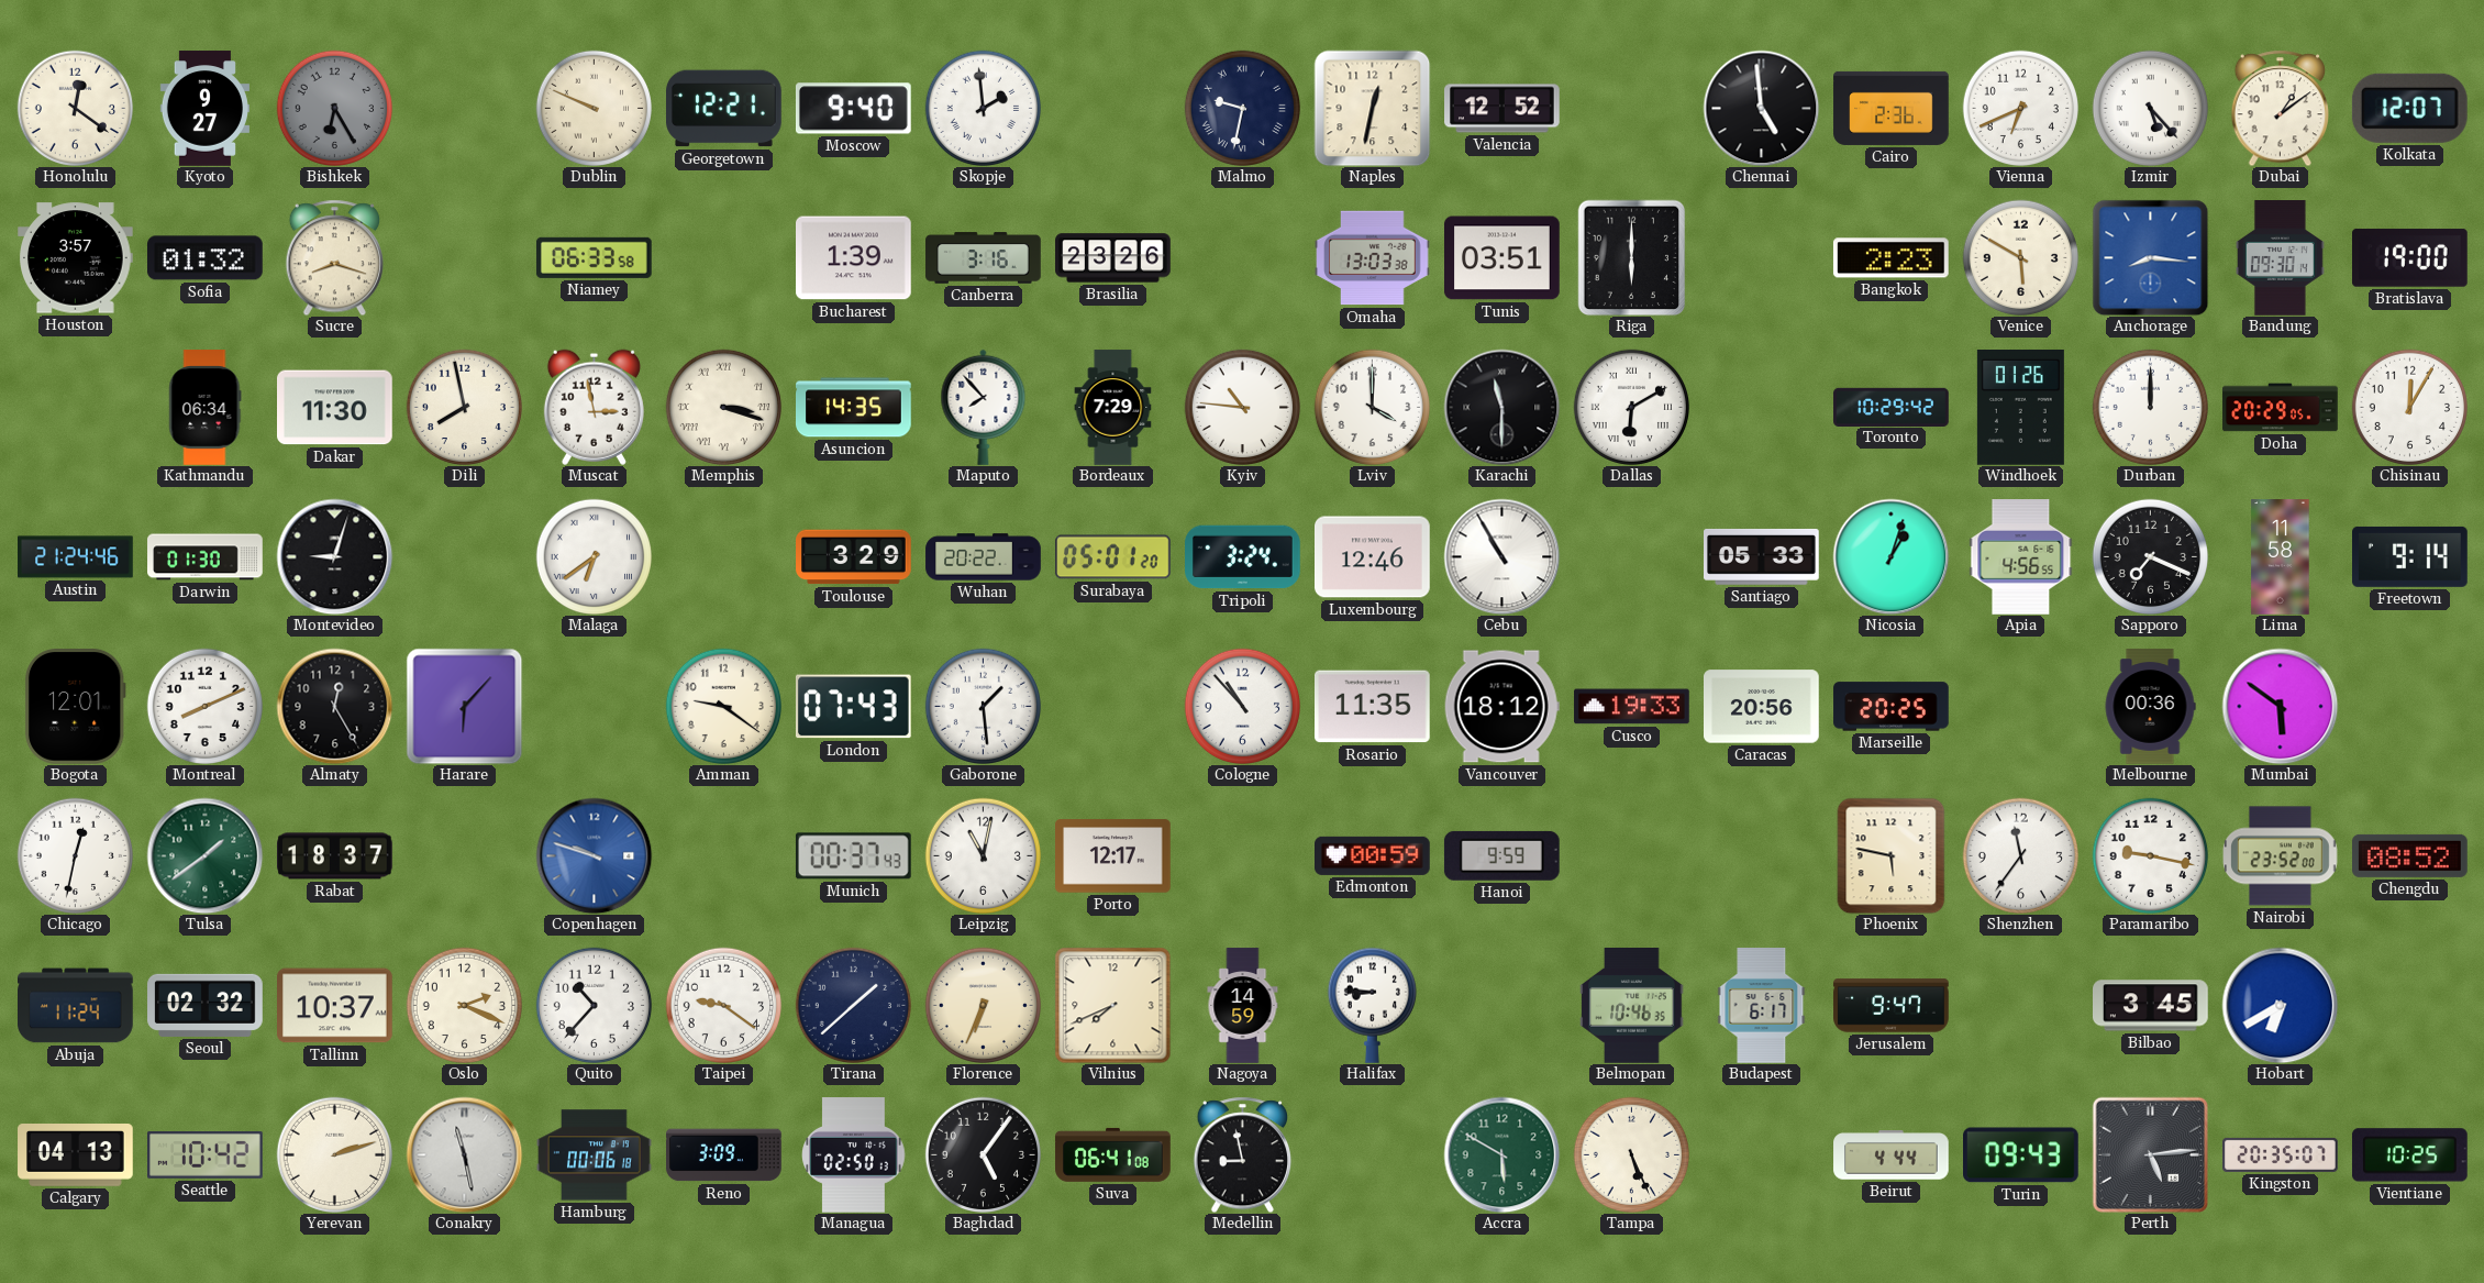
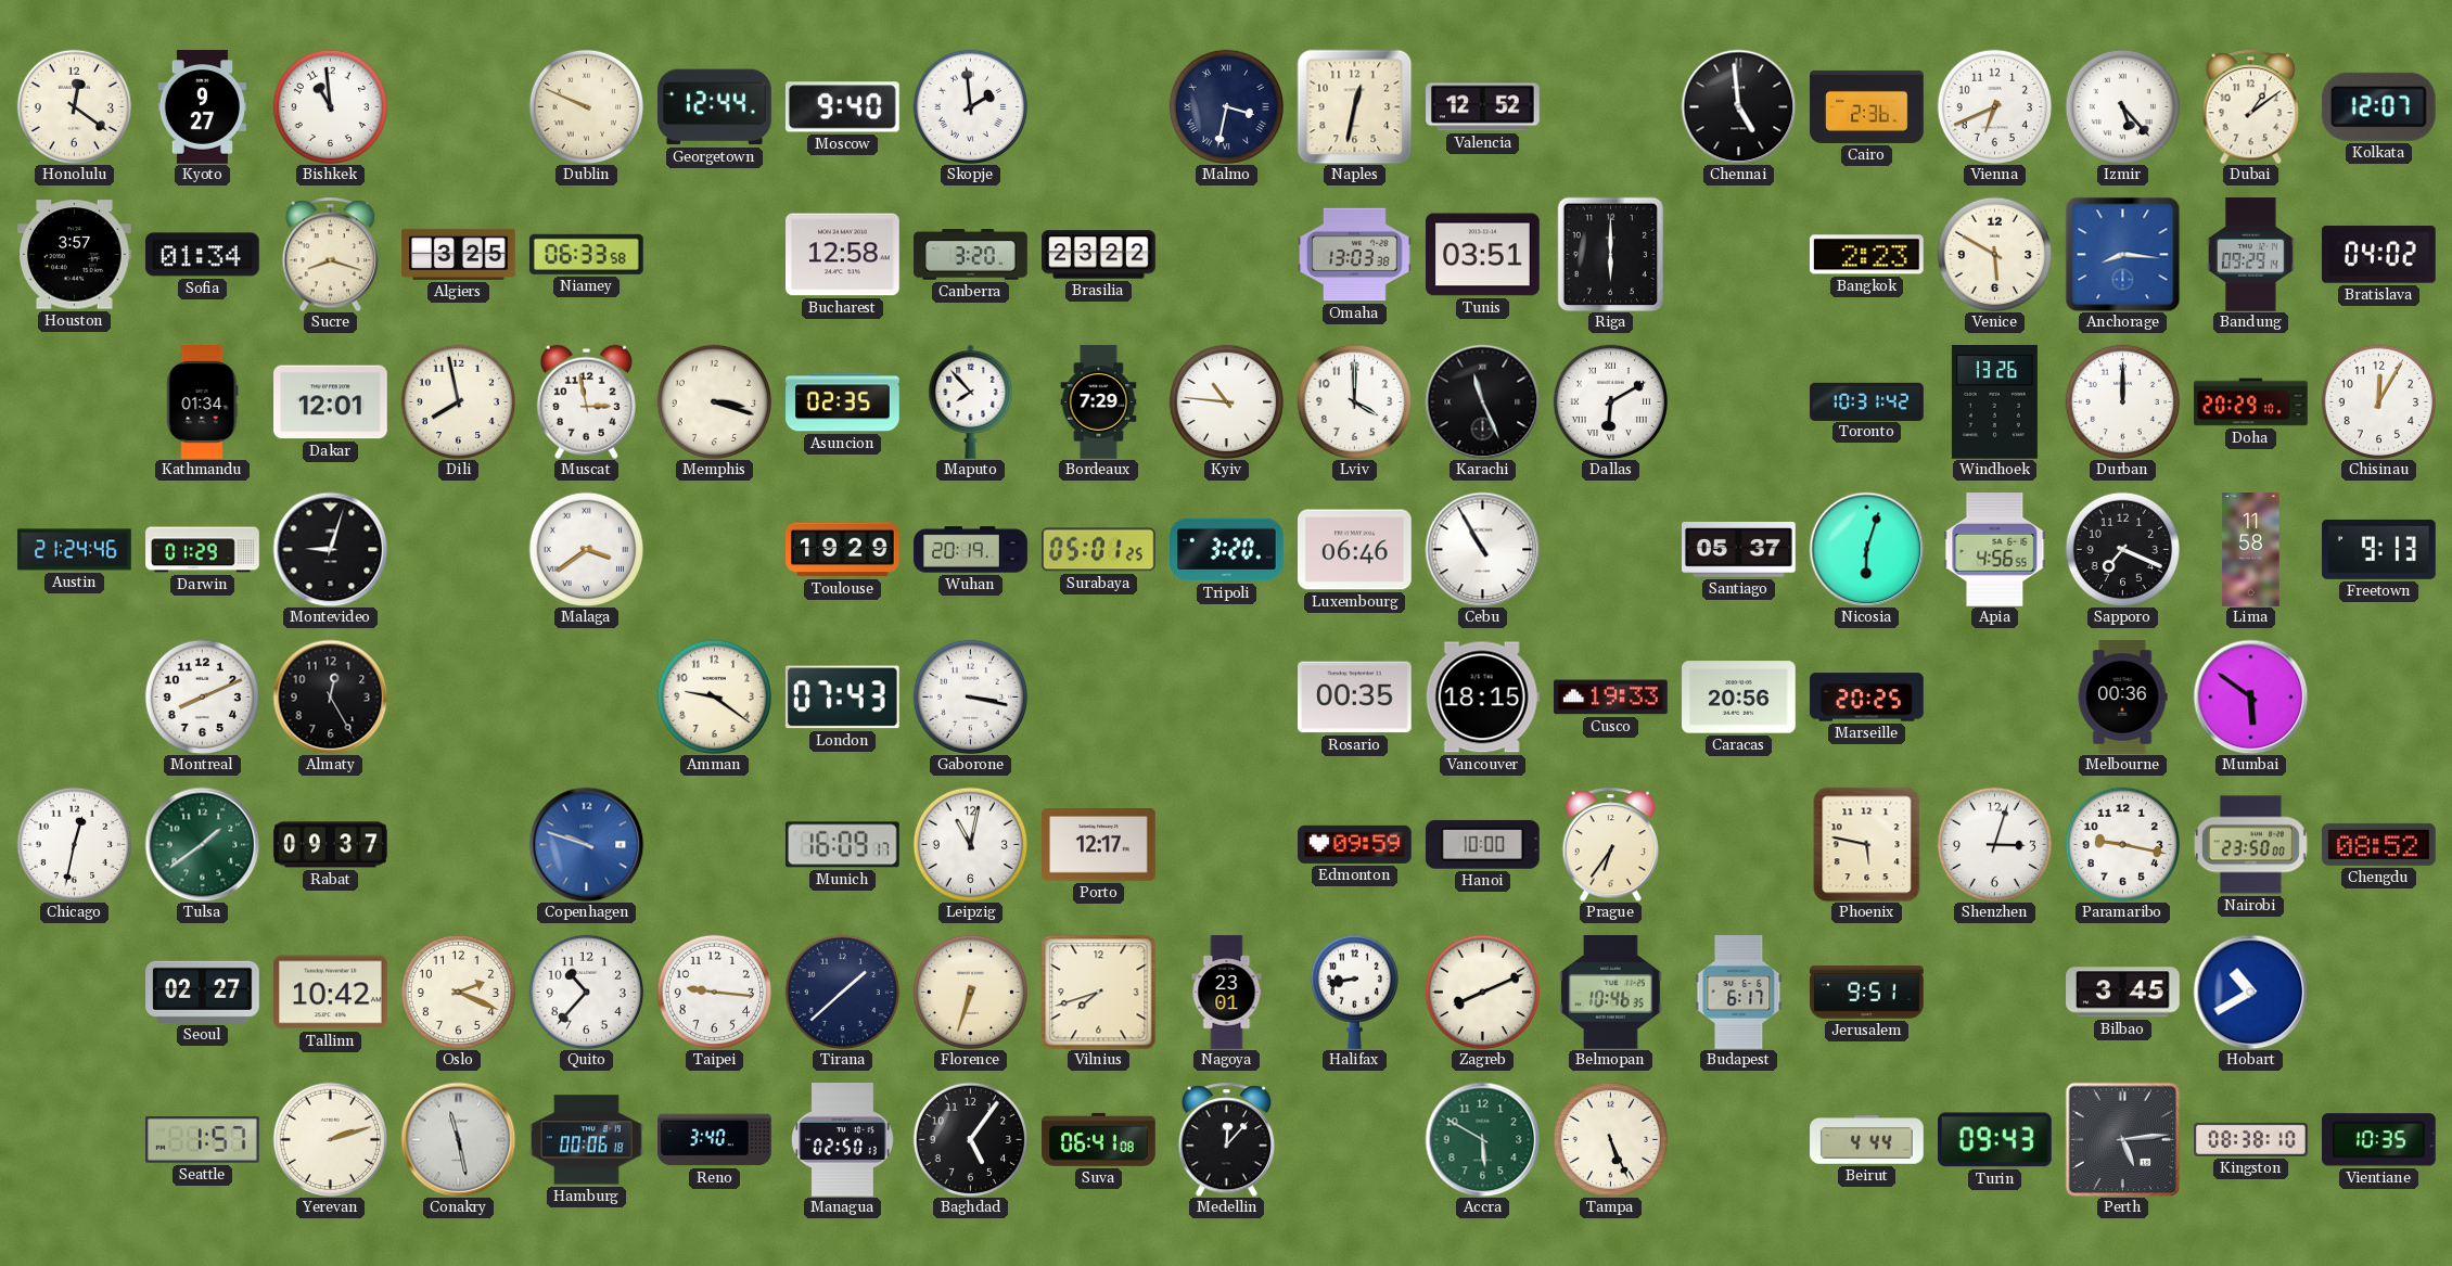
Bishkek: 6:25 -> 10:59
Bishkek dial: grey -> white
Georgetown: 12:21 -> 12:44
Malmo: 9:32 -> 3:32
Sofia: 01:32 -> 01:34
Algiers: none -> 3:25
Bucharest: 1:39 -> 12:58
Canberra: 3:16 -> 3:20
Brasilia: 23:26 -> 23:22
Bandung: 09:30 -> 09:29
Bratislava: 19:00 -> 04:02
Kathmandu: 06:34 -> 01:34
Dakar: 11:30 -> 12:01
Memphis numerals: Roman -> Arabic
Asuncion: 14:35 -> 02:35
Karachi: 11:30 -> 11:26
Toronto: 10:29 -> 10:31
Windhoek: 01:26 -> 13:26
Doha: 20:29:05 -> 20:29:10
Darwin: 01:30 -> 01:29
Malaga: 6:39 -> 3:39
Toulouse: 3:29 -> 19:29
Wuhan: 20:22 -> 20:19
Surabaya: 05:01:20 -> 05:01:25
Tripoli: 3:24 -> 3:20
Luxembourg: 12:46 -> 06:46
Santiago: 05:33 -> 05:37
Nicosia: 1:03 -> 6:03
Freetown: 9:14 -> 9:13
Bogota: 12:01 -> none
Harare: 6:07 -> none
Gaborone: 1:29 -> 3:17
Cologne: 10:53 -> none
Rosario: 11:35 -> 00:35
Vancouver: 18:12 -> 18:15
Rabat: 18:37 -> 09:37
Munich: 00:37 -> 16:09
Edmonton: 00:59 -> 09:59
Hanoi: 9:59 -> 10:00
Prague: none -> 6:36
Shenzhen: 11:36 -> 3:03
Nairobi: 23:52 -> 23:50
Abuja: 11:24 -> none
Seoul: 02:32 -> 02:27
Tallinn: 10:37 -> 10:42
Taipei: 9:21 -> 9:16
Florence: 6:34 -> 6:33
Vilnius: 7:41 -> 7:42
Nagoya: 14:59 -> 23:01
Halifax: 8:46 -> 8:43
Zagreb: none -> 8:11
Jerusalem: 9:47 -> 9:51
Hobart: 6:40 -> 10:40
Calgary: 04:13 -> none
Seattle: 10:42 -> 1:57
Reno: 3:09 -> 3:40
Medellin: 8:58 -> 12:07
Kingston: 20:35 -> 08:38
Vientiane: 10:25 -> 10:35
